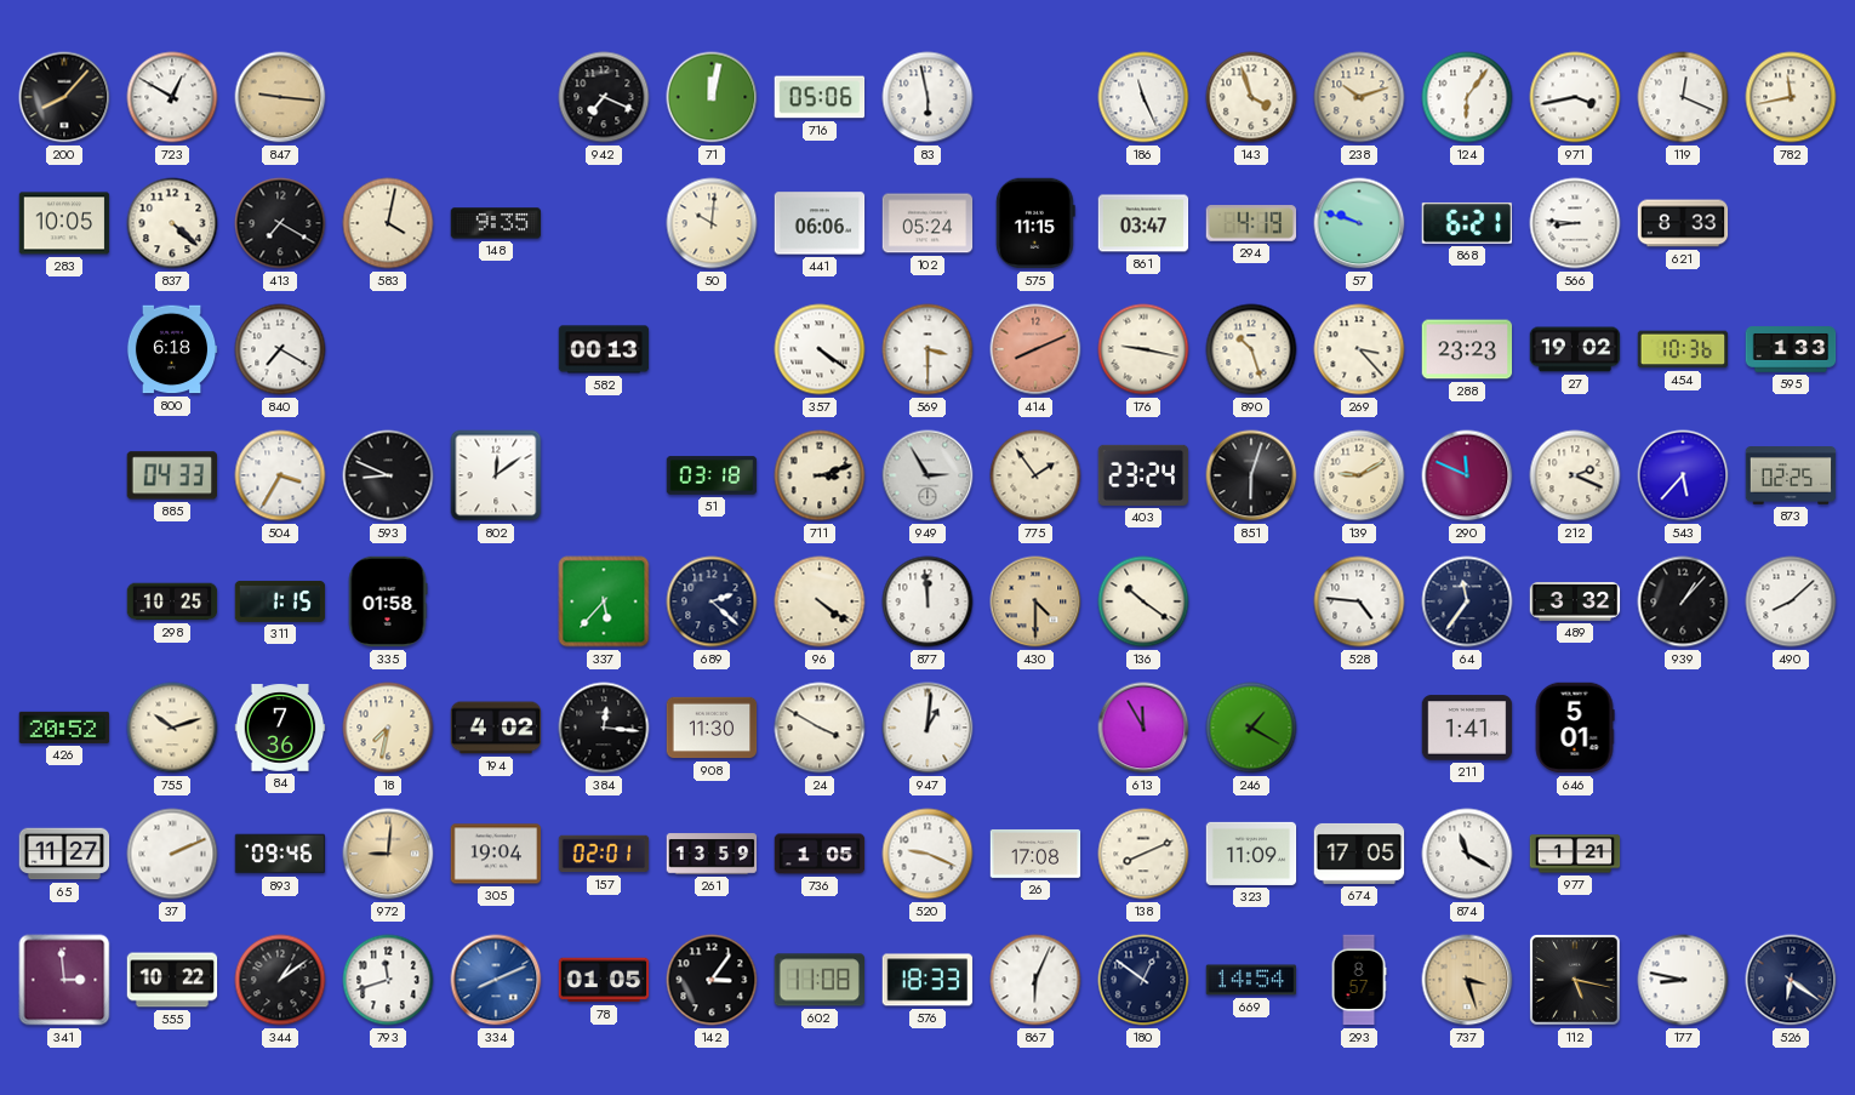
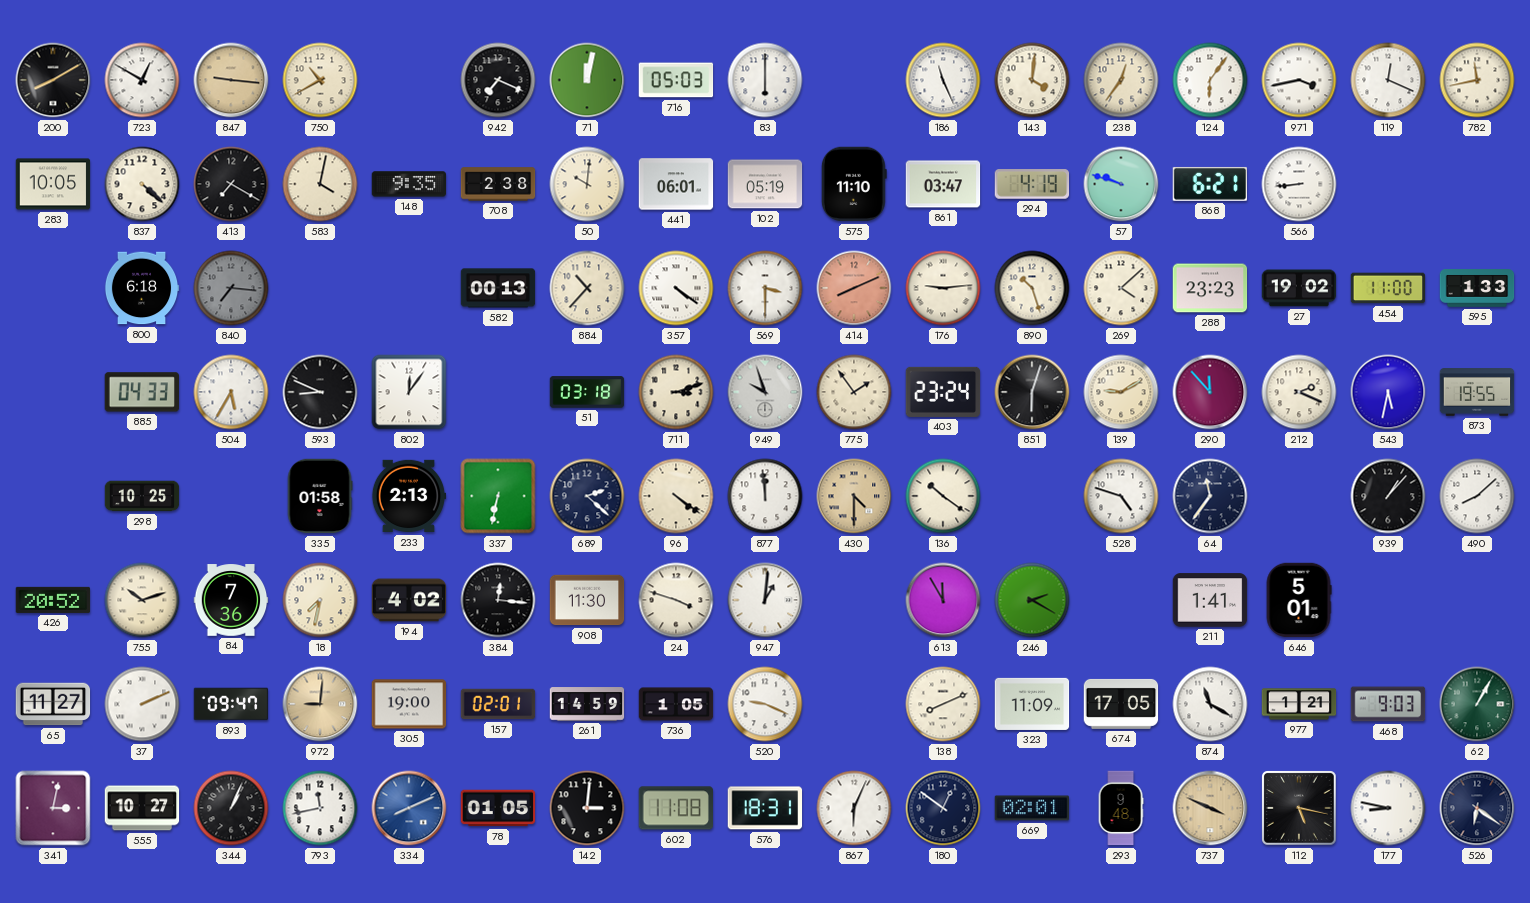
200: 8:07 -> 8:10
750: none -> 10:40
716: 05:06 -> 05:03
83: 5:58 -> 6:00
143: 3:57 -> 4:01
238: 10:12 -> 12:36
708: none -> 2:38
441: 06:06 -> 06:01
102: 05:24 -> 05:19
575: 11:15 -> 11:10
566: 8:46 -> 8:44
621: 8:33 -> none
840: 7:20 -> 7:16
840 dial: white -> grey
884: none -> 10:37
176: 9:17 -> 9:14
269: 3:23 -> 4:08
454: 10:36 -> 11:00
504: 3:35 -> 5:35
802: 12:09 -> 12:06
949: 2:55 -> 9:57
290: 11:49 -> 11:53
543: 5:37 -> 5:32
873: 02:25 -> 19:55
311: 1:15 -> none
233: none -> 2:13
337: 5:37 -> 6:32
528: 4:46 -> 4:48
489: 3:32 -> none
24: 3:50 -> 3:48
246: 1:20 -> 2:20
893: 09:46 -> 09:47
305: 19:04 -> 19:00
261: 13:59 -> 14:59
26: 17:08 -> none
468: none -> 9:03
62: none -> 1:05
341: 2:59 -> 3:02
555: 10:22 -> 10:27
344: 1:09 -> 1:04
793: 11:42 -> 11:43
142: 3:06 -> 3:01
576: 18:33 -> 18:31
669: 14:54 -> 02:01
293: 8:57 -> 9:48
737: 3:27 -> 3:49
